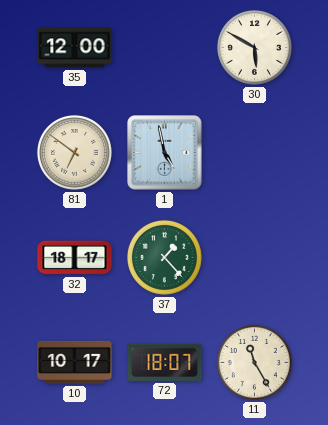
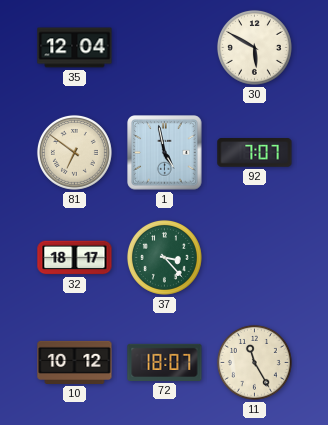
35: 12:00 -> 12:04
92: none -> 7:07
37: 1:23 -> 3:23
10: 10:17 -> 10:12
